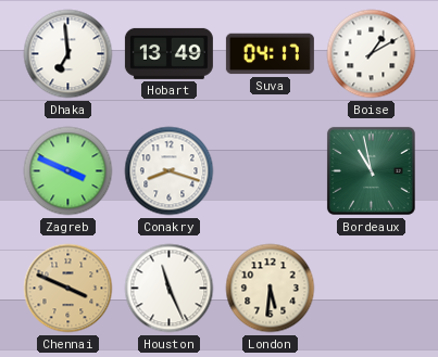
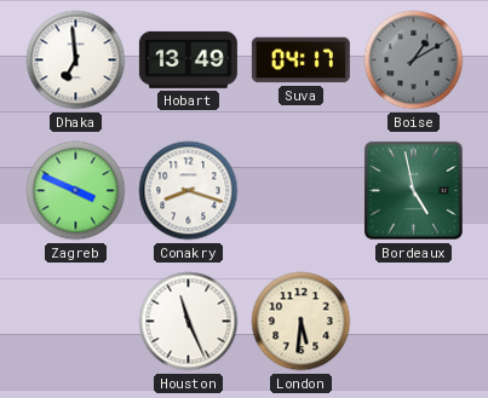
Boise dial: white -> grey
Bordeaux: 10:58 -> 4:58
Chennai: 3:49 -> none
